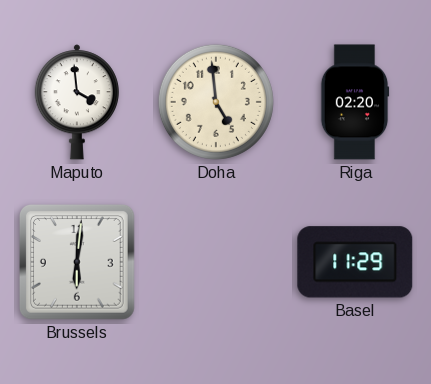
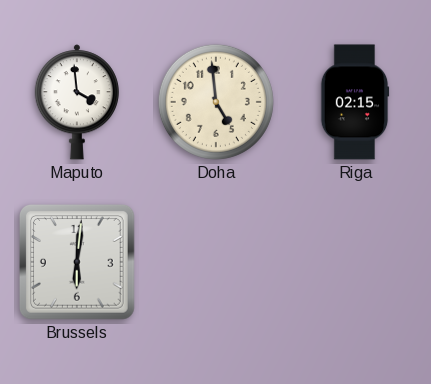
Riga: 02:20 -> 02:15
Basel: 11:29 -> none
